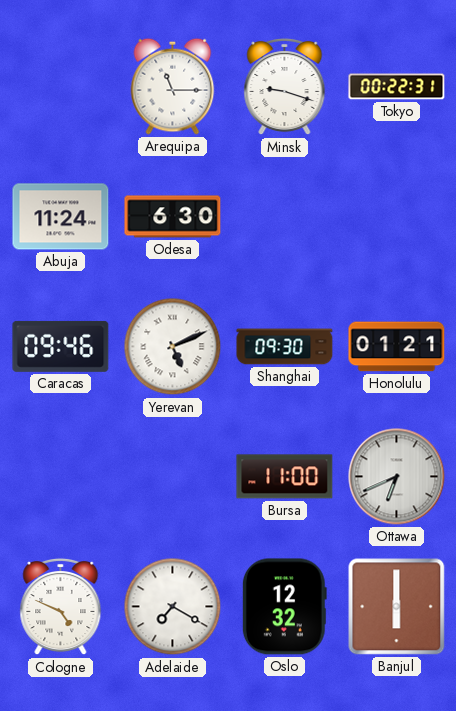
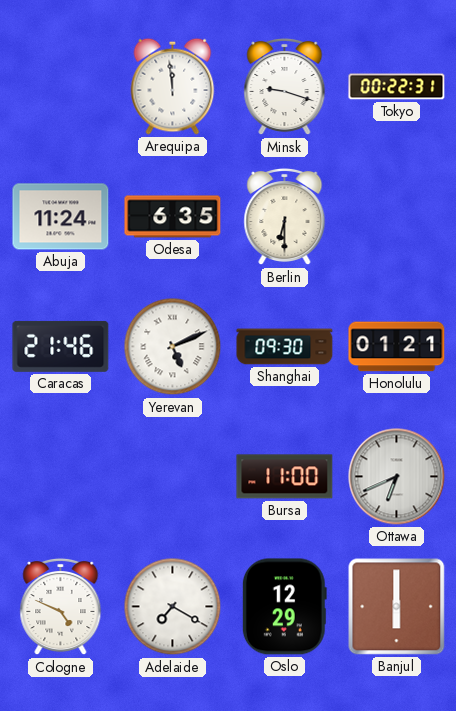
Arequipa: 11:15 -> 11:59
Odesa: 6:30 -> 6:35
Berlin: none -> 6:30
Caracas: 09:46 -> 21:46
Oslo: 12:32 -> 12:29
